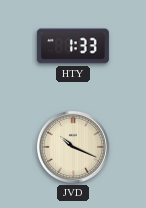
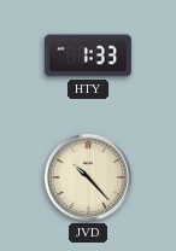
JVD: 10:19 -> 10:23
